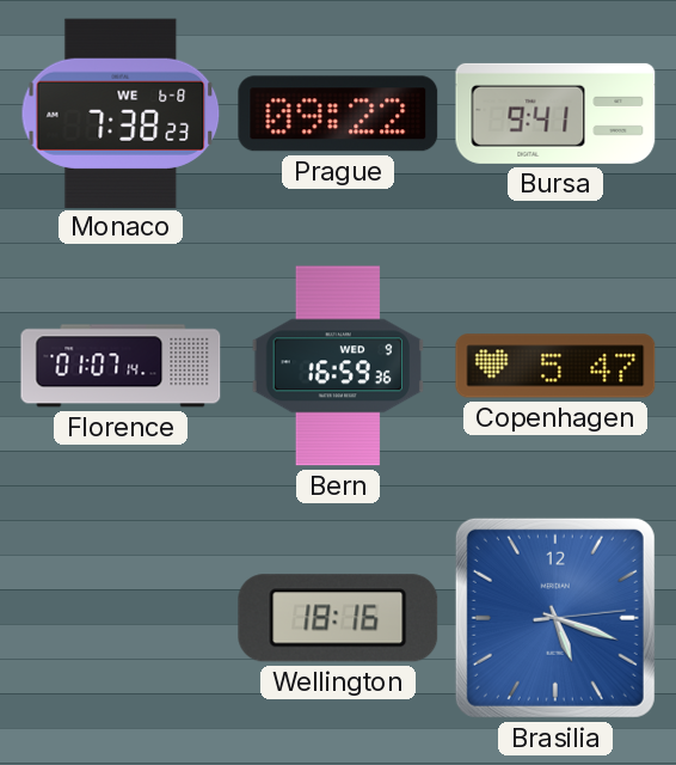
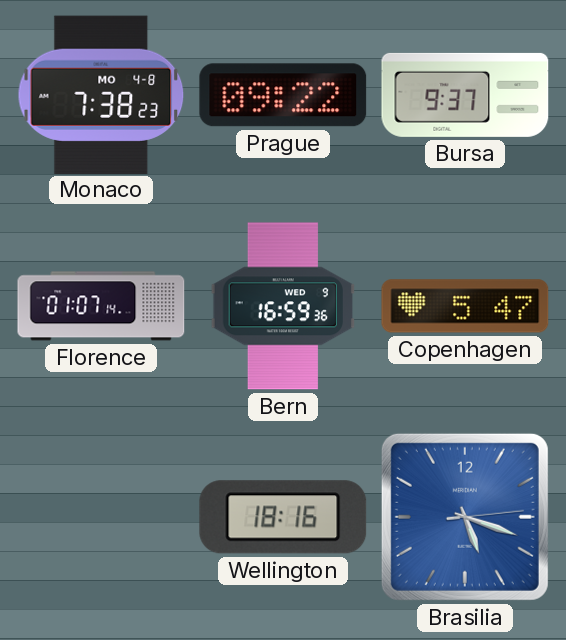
Monaco date: WE 6-8 -> MO 4-8
Bursa: 9:41 -> 9:37
